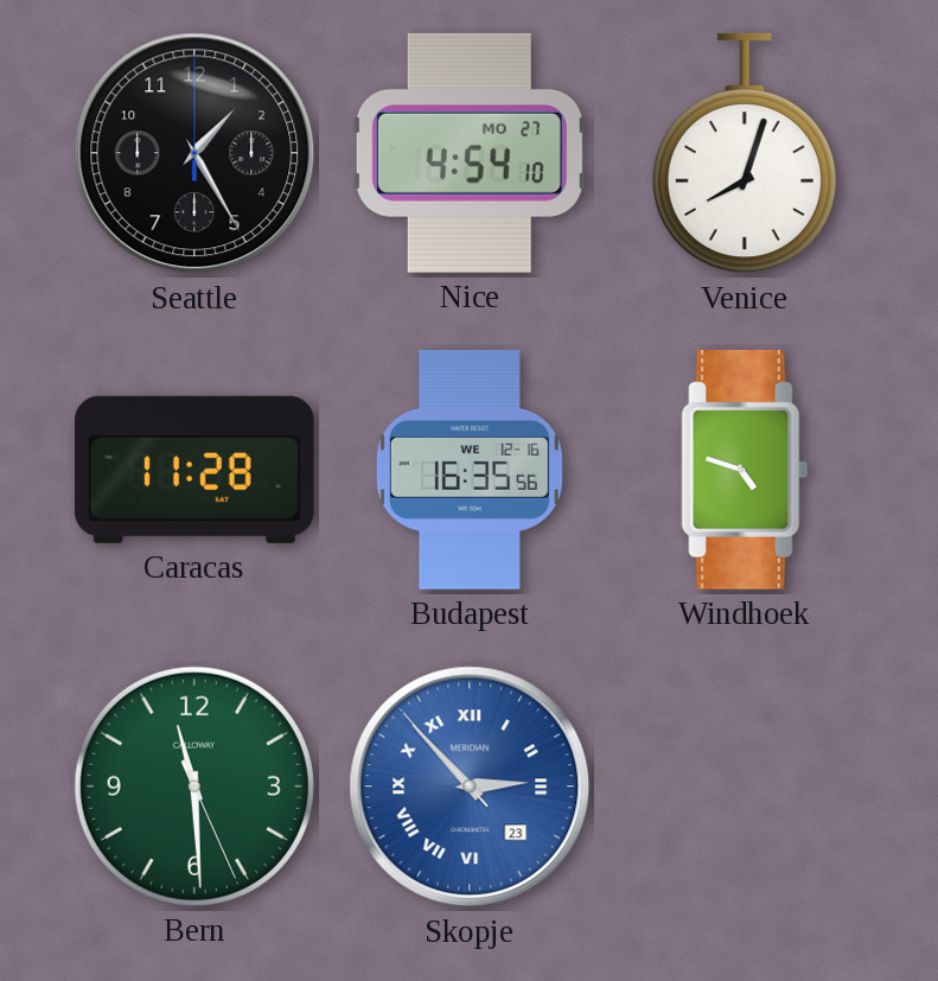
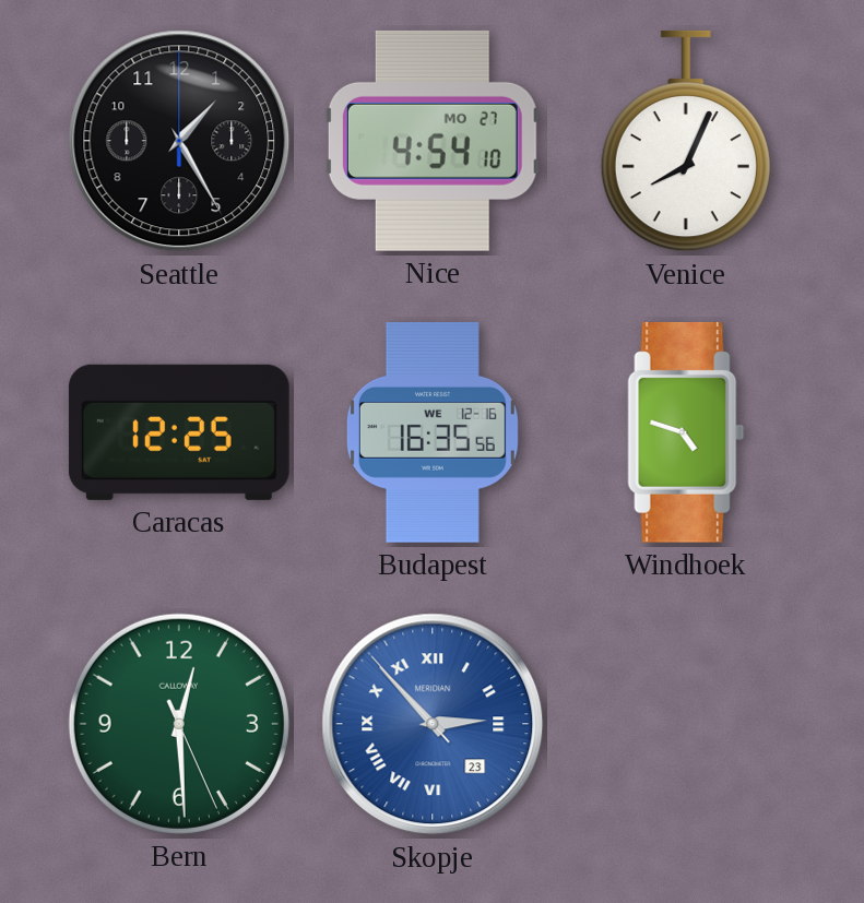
Venice: 8:03 -> 8:04
Caracas: 11:28 -> 12:25
Bern: 11:29 -> 12:29
